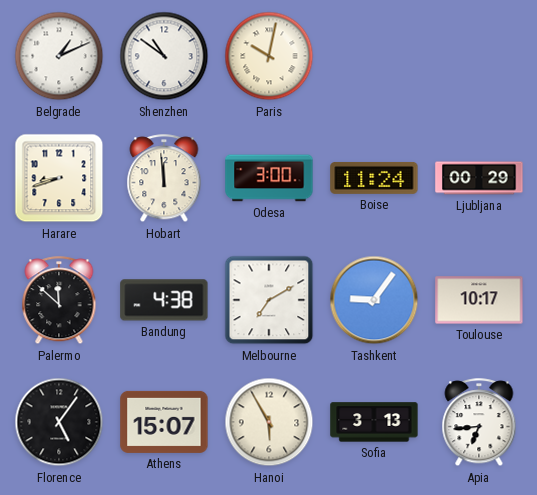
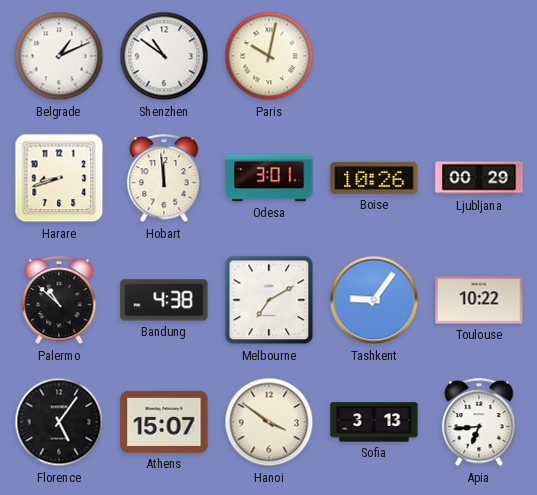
Odesa: 3:00 -> 3:01
Boise: 11:24 -> 10:26
Palermo: 11:52 -> 10:52
Toulouse: 10:17 -> 10:22
Hanoi: 5:55 -> 3:51
